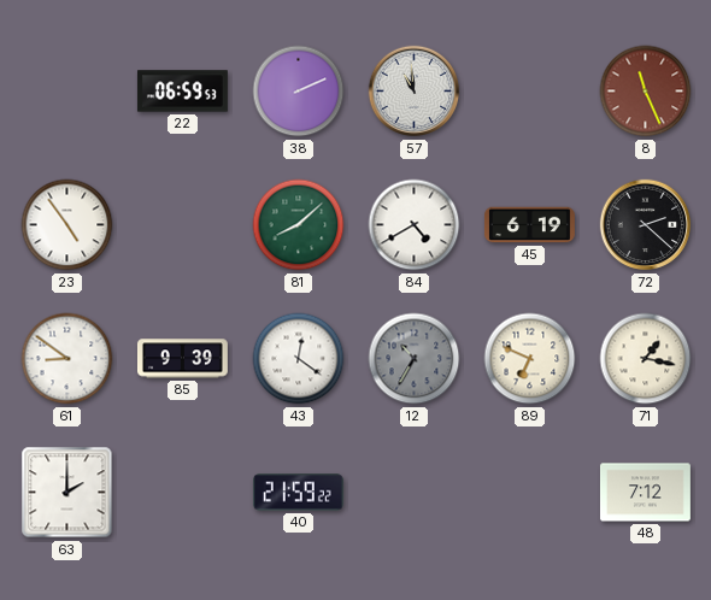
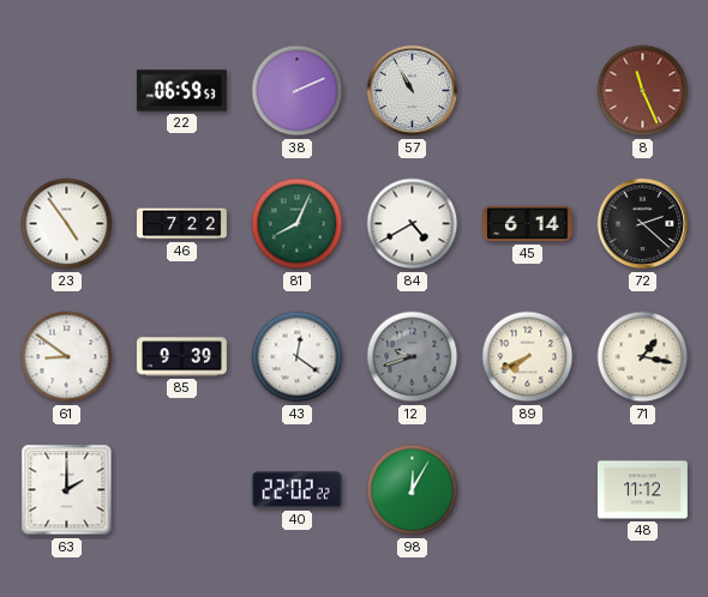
57: 10:59 -> 10:55
46: none -> 7:22
81: 8:08 -> 8:04
45: 6:19 -> 6:14
12: 10:35 -> 9:42
89: 6:49 -> 7:41
40: 21:59 -> 22:02
98: none -> 12:05
48: 7:12 -> 11:12
